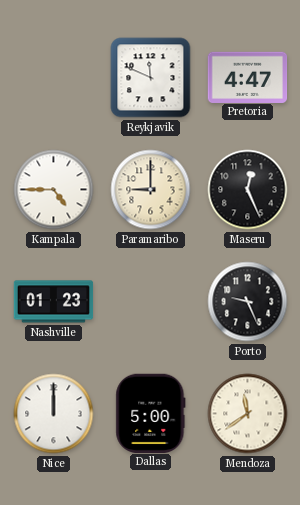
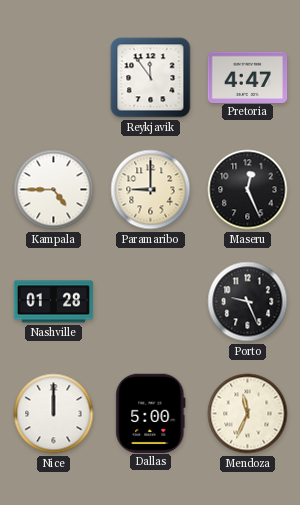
Reykjavik: 11:49 -> 11:54
Nashville: 01:23 -> 01:28
Mendoza: 11:39 -> 11:34
